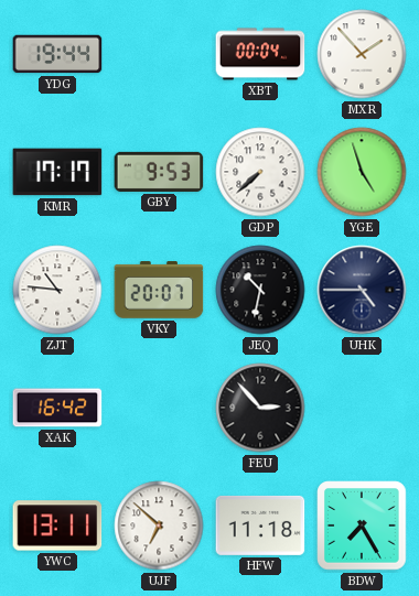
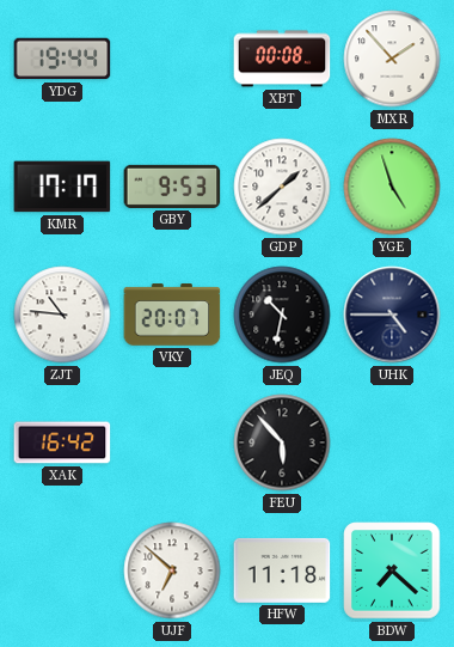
XBT: 00:04 -> 00:08
GDP: 7:38 -> 1:38
FEU: 2:53 -> 5:53
YWC: 13:11 -> none
BDW: 7:25 -> 7:22
